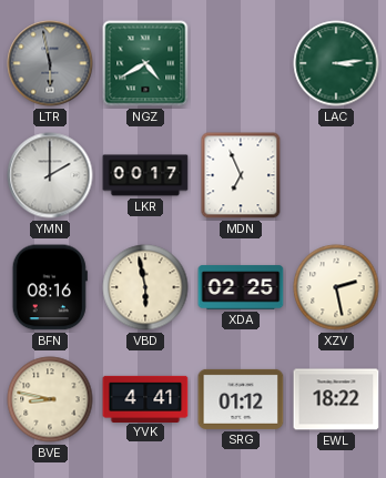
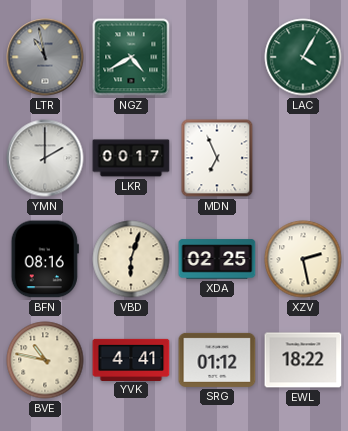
LTR: 5:58 -> 10:58
LAC: 3:14 -> 4:05
VBD: 5:58 -> 6:03
BVE: 8:47 -> 10:47
